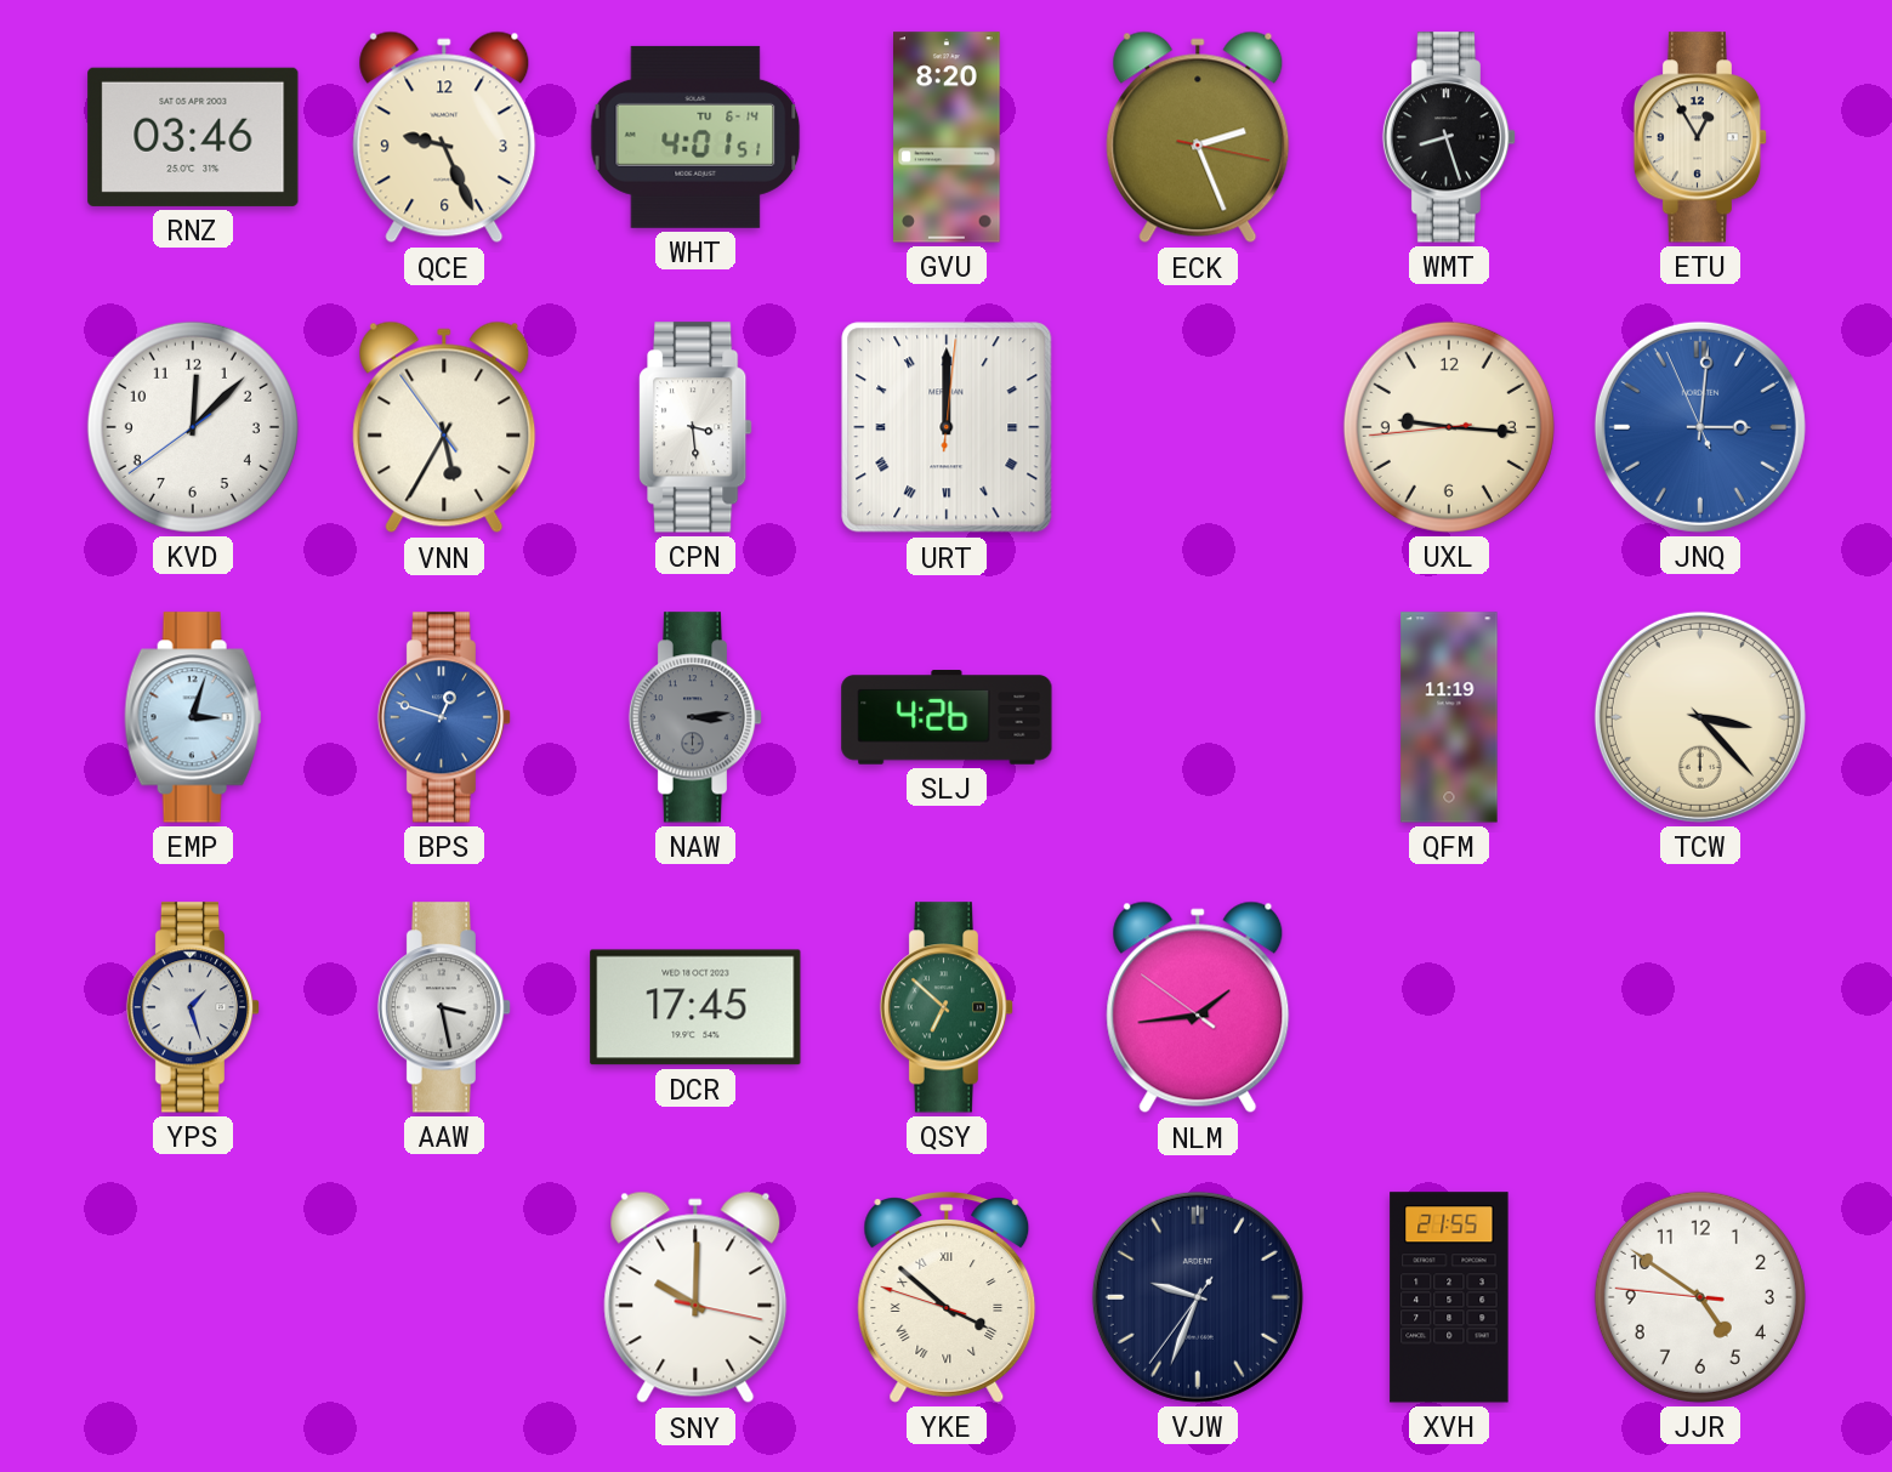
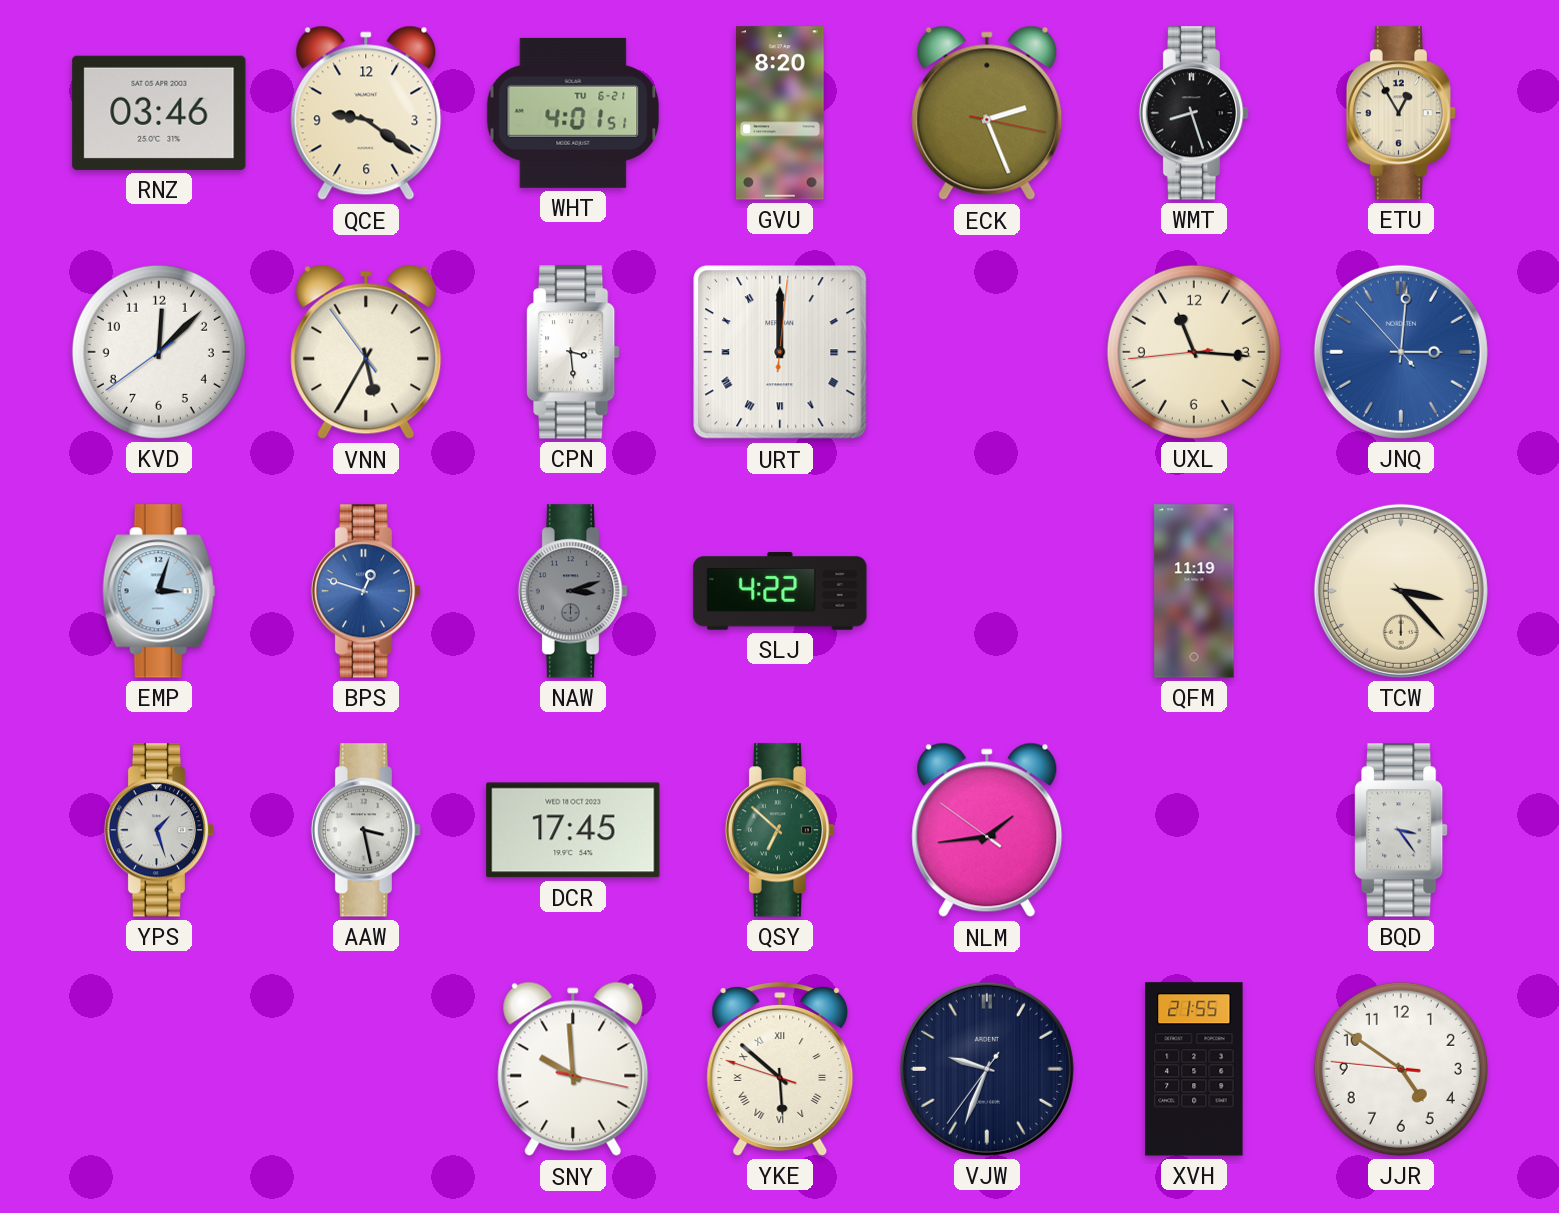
QCE: 9:26 -> 9:21
WHT date: TU 6-14 -> TU 6-21
UXL: 9:15 -> 11:15
JNQ: 3:00:56 -> 3:00:53
NAW: 3:14 -> 3:12
SLJ: 4:26 -> 4:22
BQD: none -> 3:24
SNY: 10:00 -> 9:59
YKE: 3:51 -> 5:51
